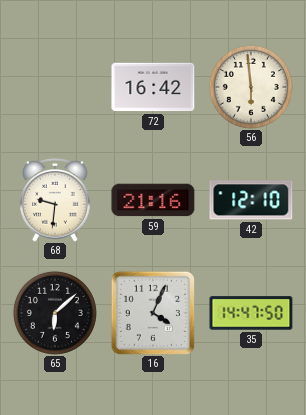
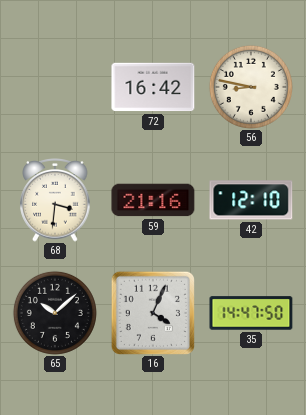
56: 5:59 -> 8:47
68: 9:31 -> 3:31
65: 6:08 -> 10:08
